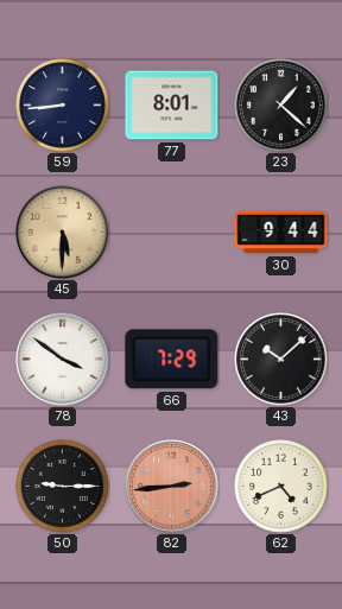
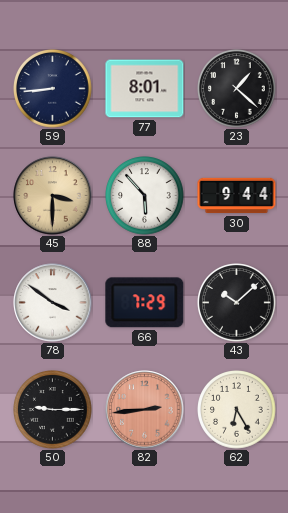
45: 5:30 -> 3:30
88: none -> 5:53
62: 4:41 -> 6:25
